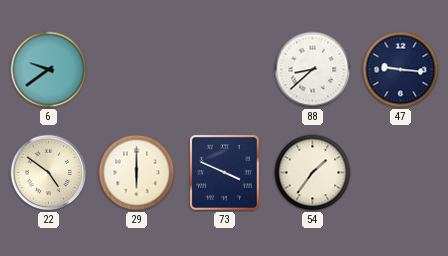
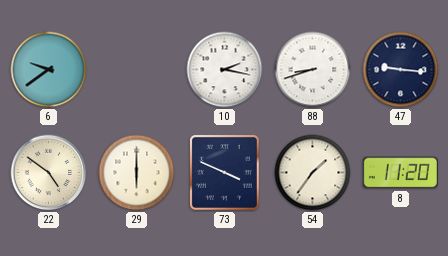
10: none -> 2:17
88: 8:38 -> 8:42
8: none -> 11:20
